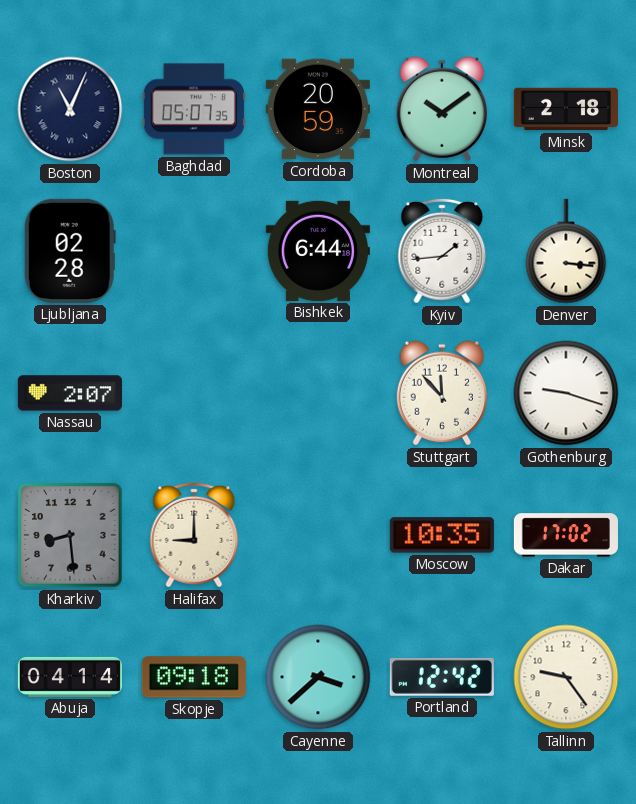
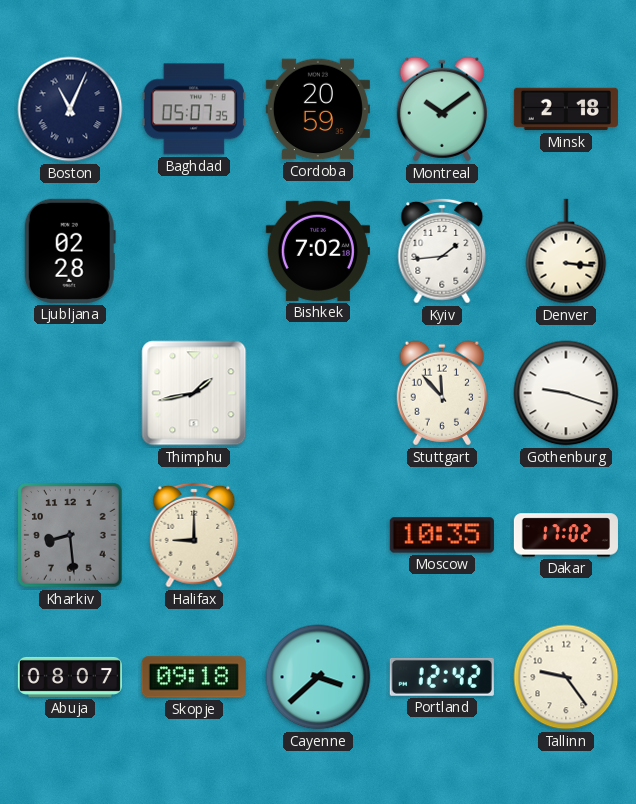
Bishkek: 6:44 -> 7:02
Nassau: 2:07 -> none
Thimphu: none -> 1:43
Abuja: 04:14 -> 08:07
